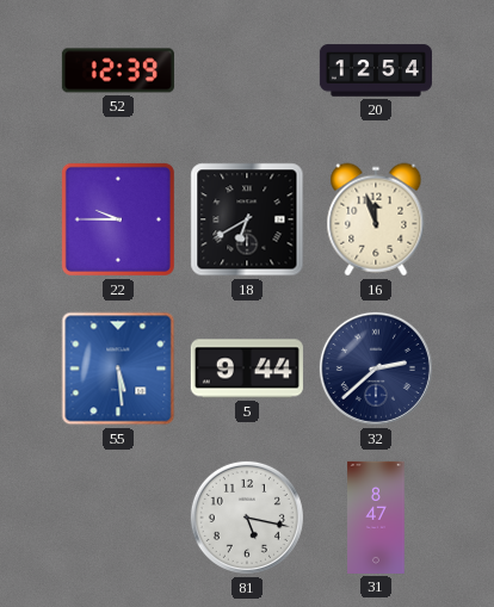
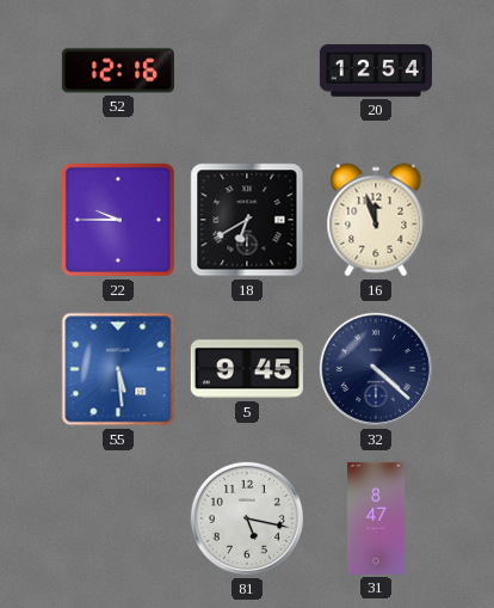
52: 12:39 -> 12:16
5: 9:44 -> 9:45
32: 2:38 -> 4:22
